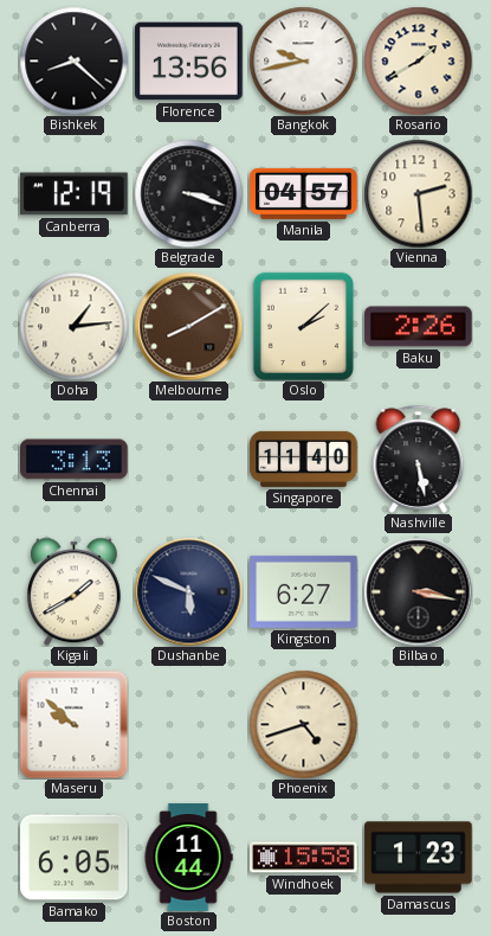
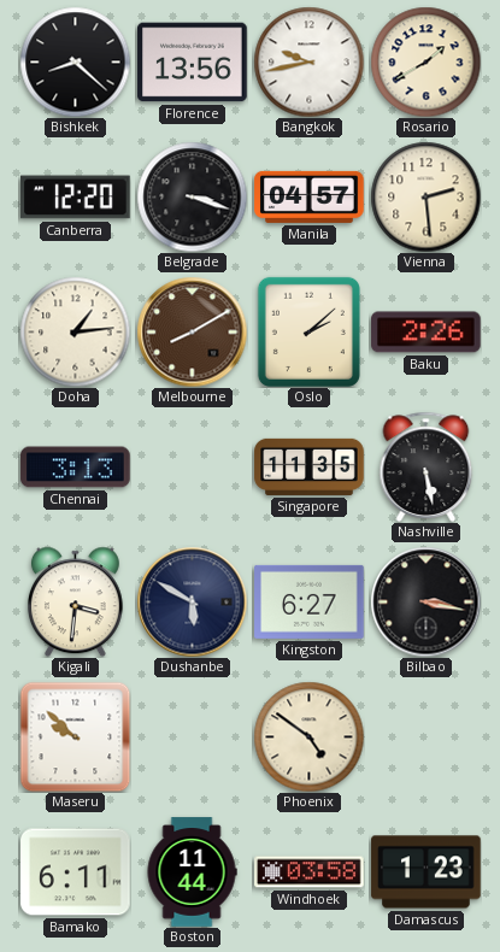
Canberra: 12:19 -> 12:20
Singapore: 11:40 -> 11:35
Kigali: 1:40 -> 3:31
Dushanbe: 5:49 -> 5:50
Phoenix: 4:42 -> 4:51
Bamako: 6:05 -> 6:11
Windhoek: 15:58 -> 03:58
